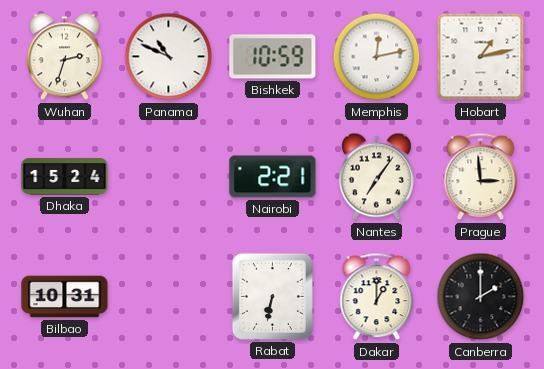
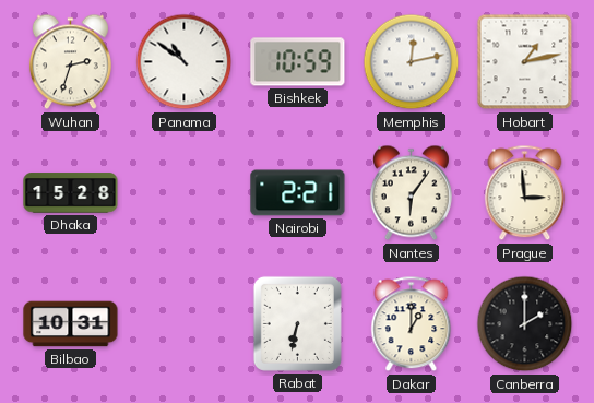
Panama: 10:49 -> 10:51
Dhaka: 15:24 -> 15:28
Nantes: 7:06 -> 6:06
